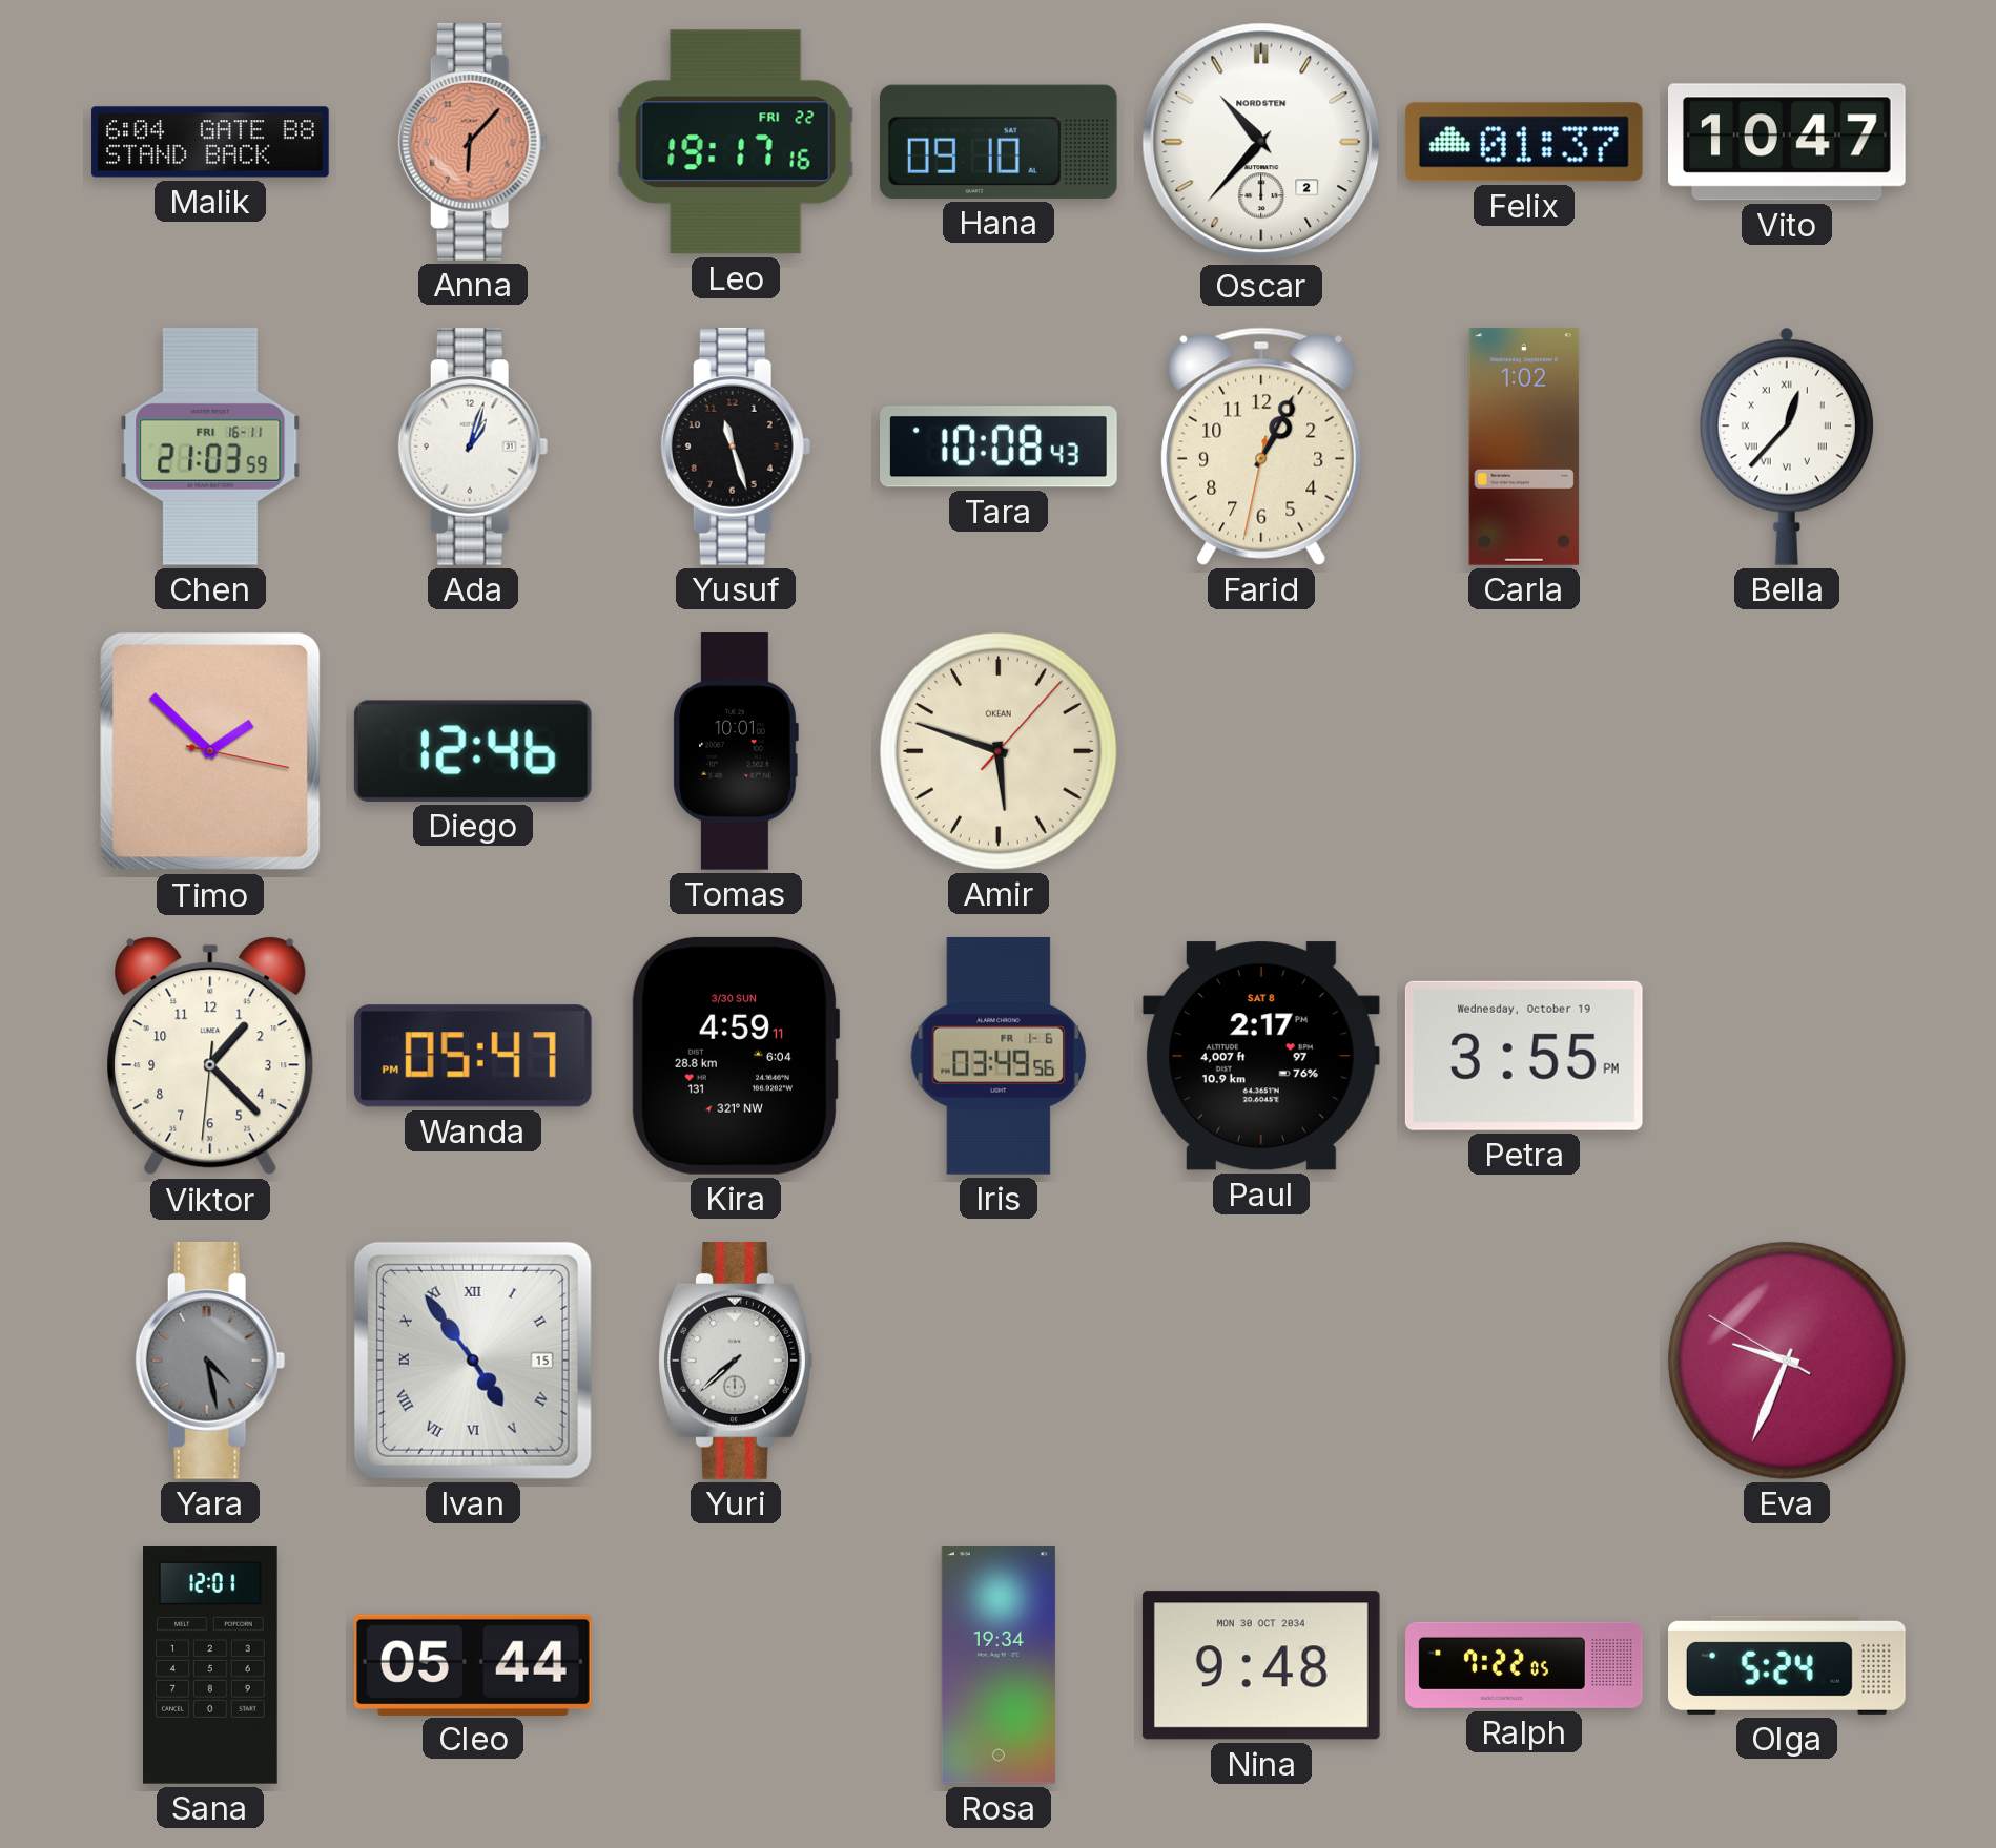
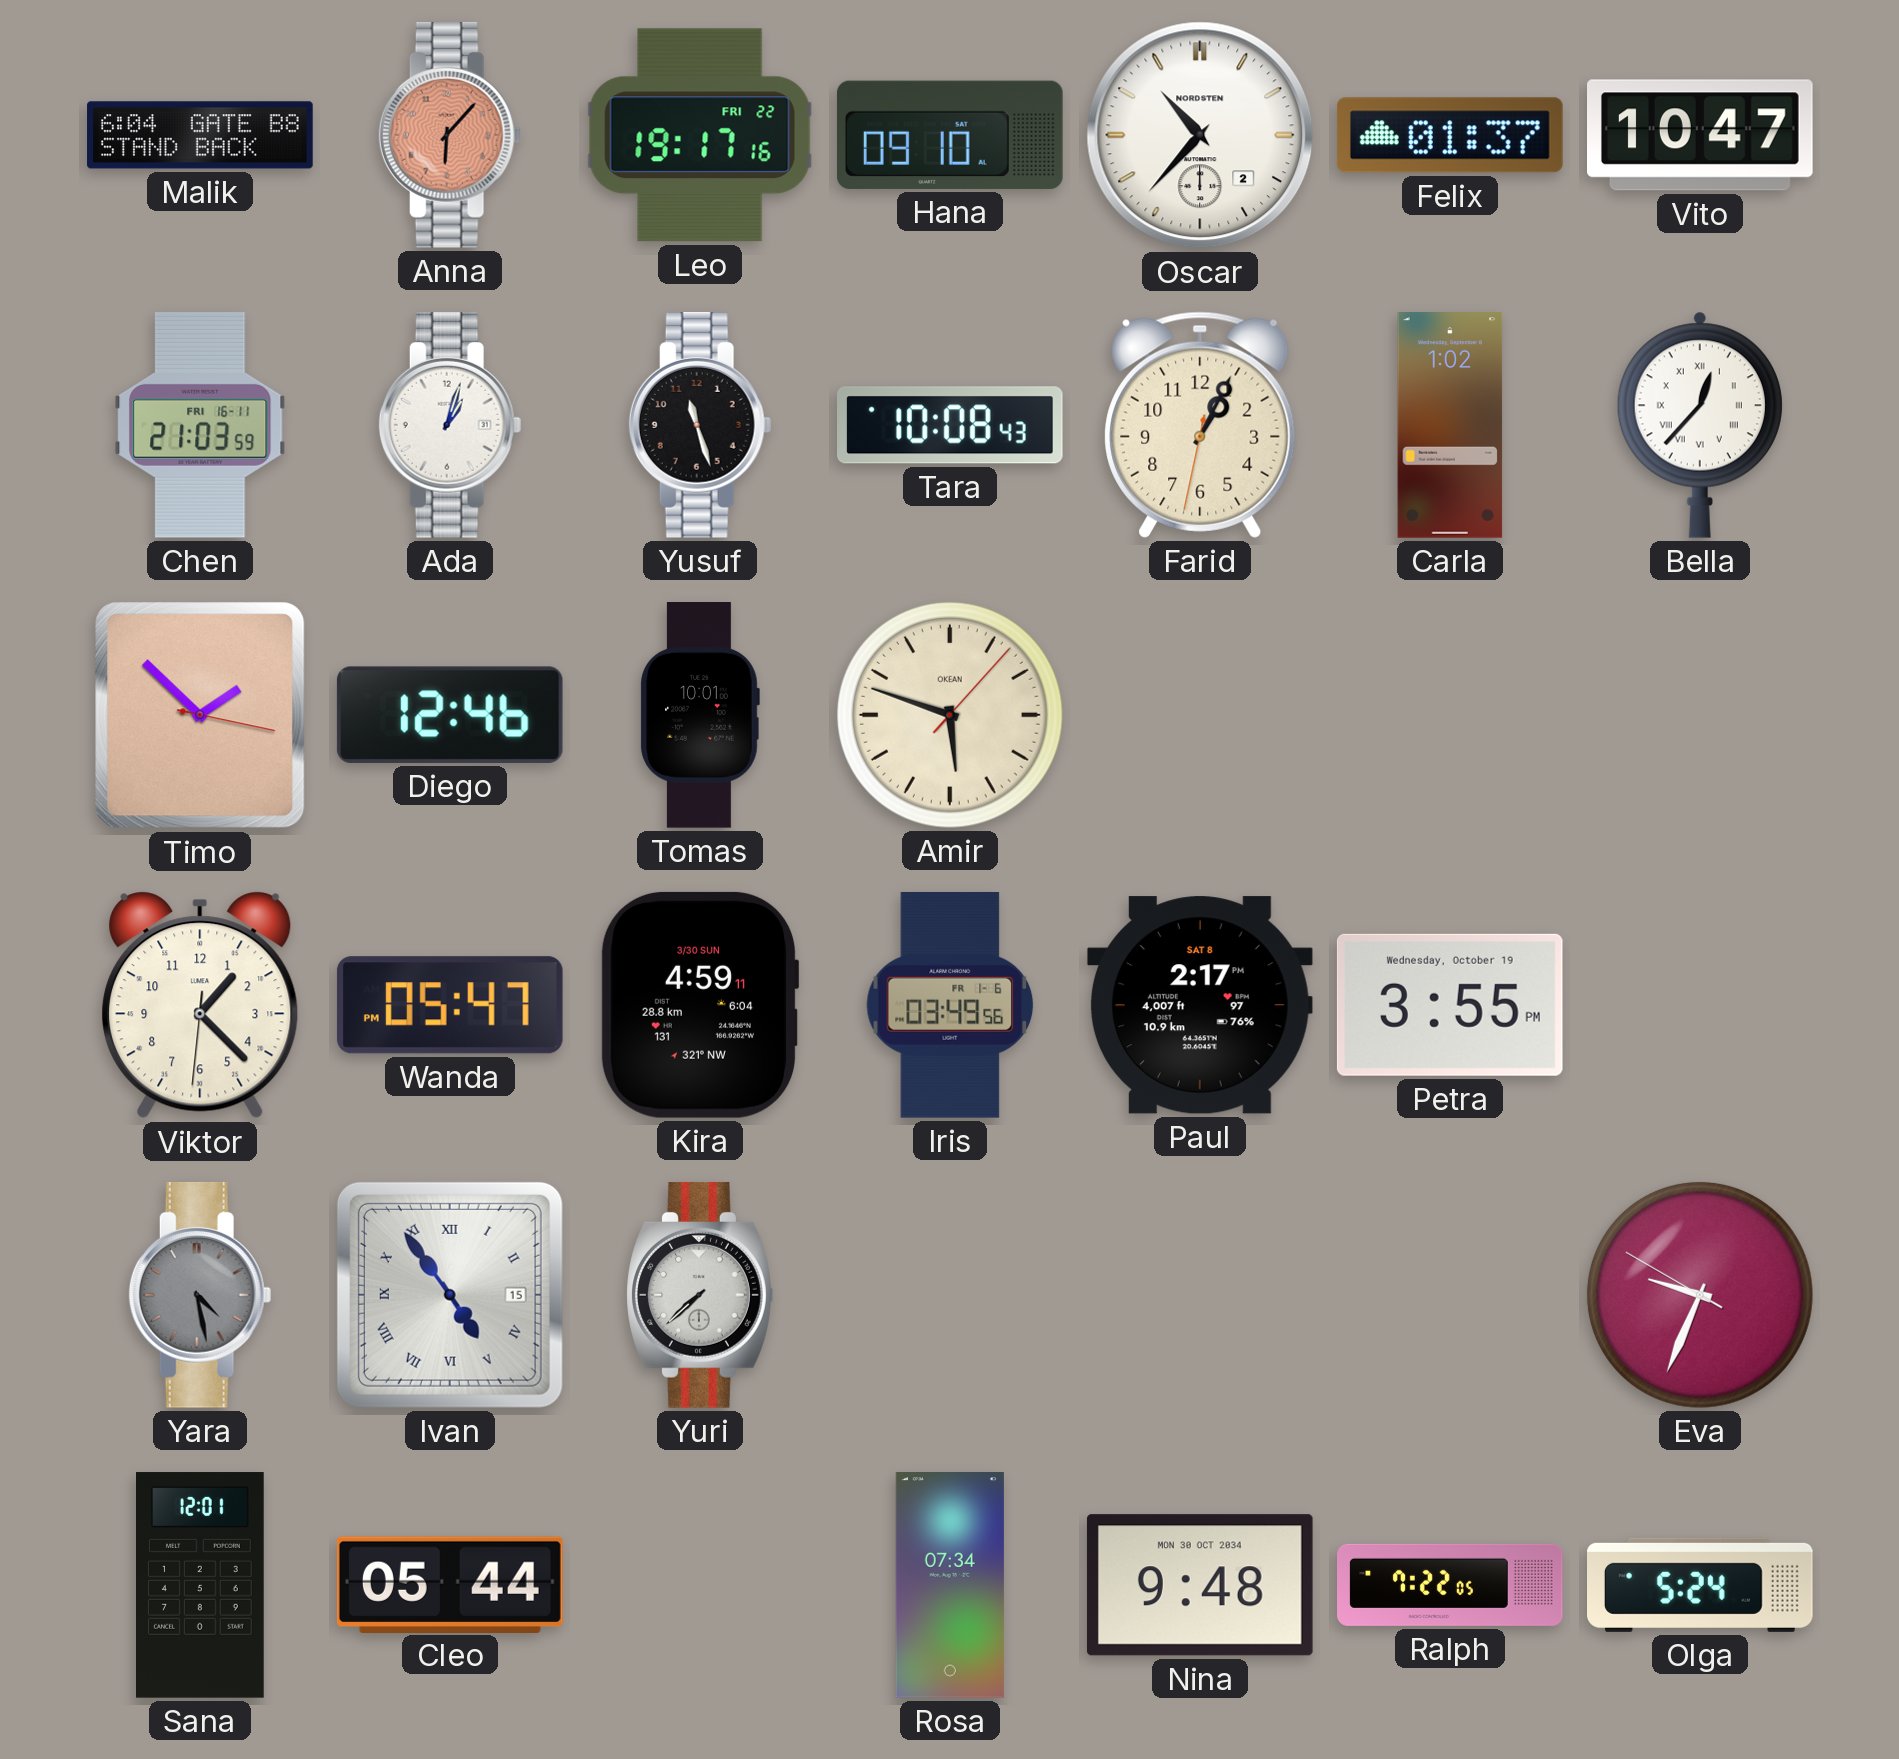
Rosa: 19:34 -> 07:34
